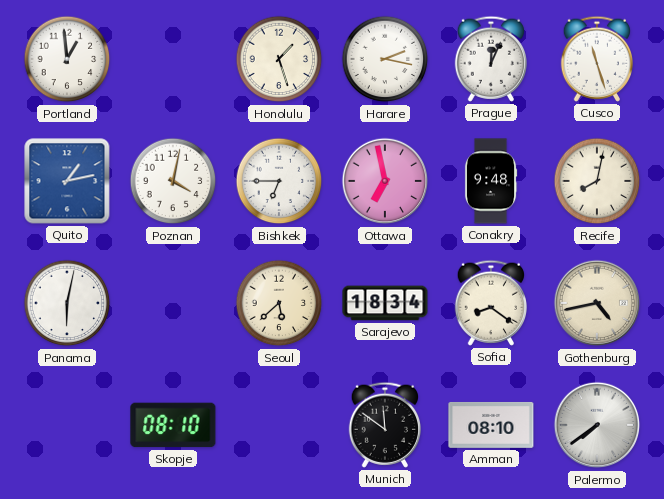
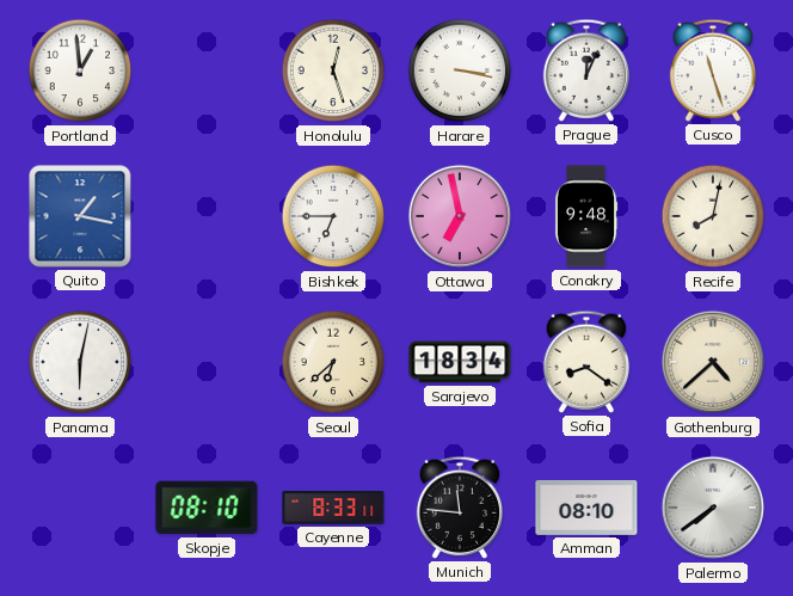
Honolulu: 1:27 -> 12:27
Harare: 2:17 -> 3:17
Quito: 1:13 -> 1:17
Poznan: 4:02 -> none
Seoul: 5:38 -> 6:38
Gothenburg: 4:43 -> 4:38
Cayenne: none -> 8:33
Munich: 11:51 -> 11:46
